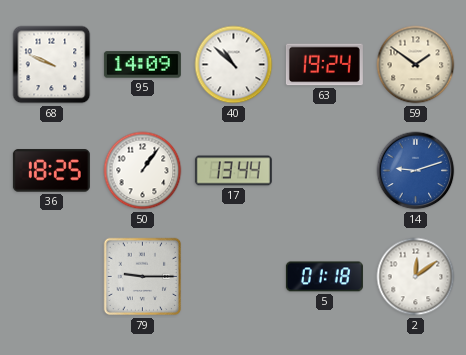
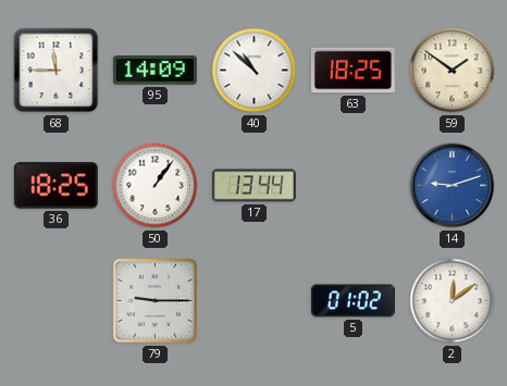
68: 9:49 -> 11:45
63: 19:24 -> 18:25
5: 01:18 -> 01:02
